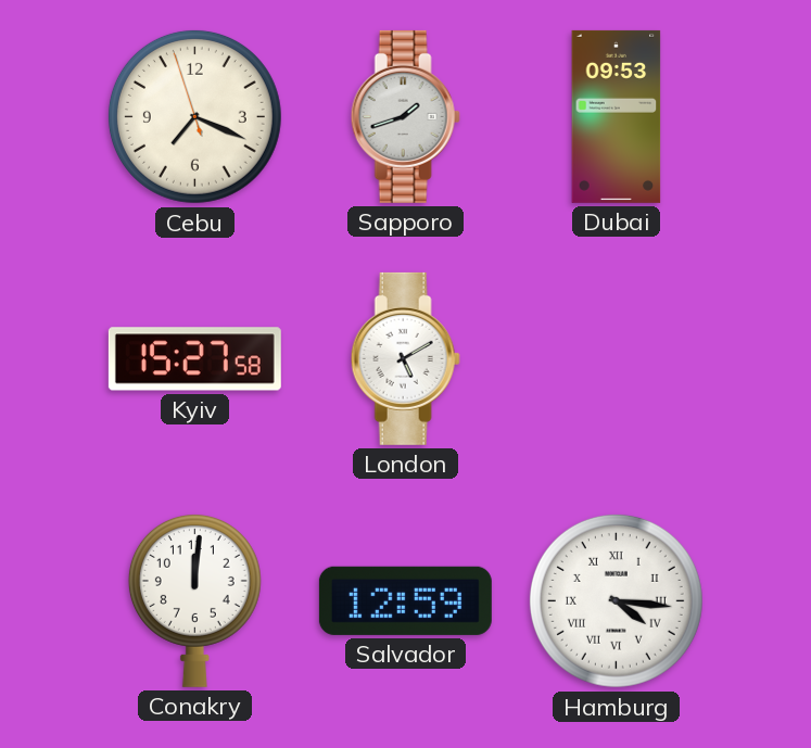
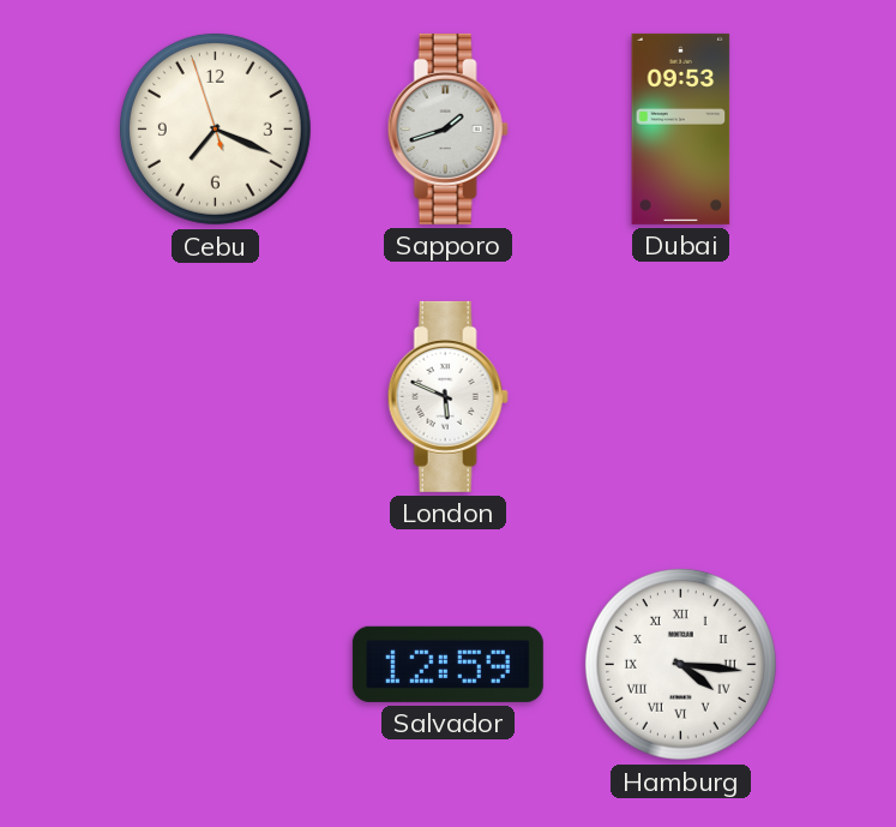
Kyiv: 15:27 -> none
London: 5:10 -> 5:49
Conakry: 12:01 -> none
